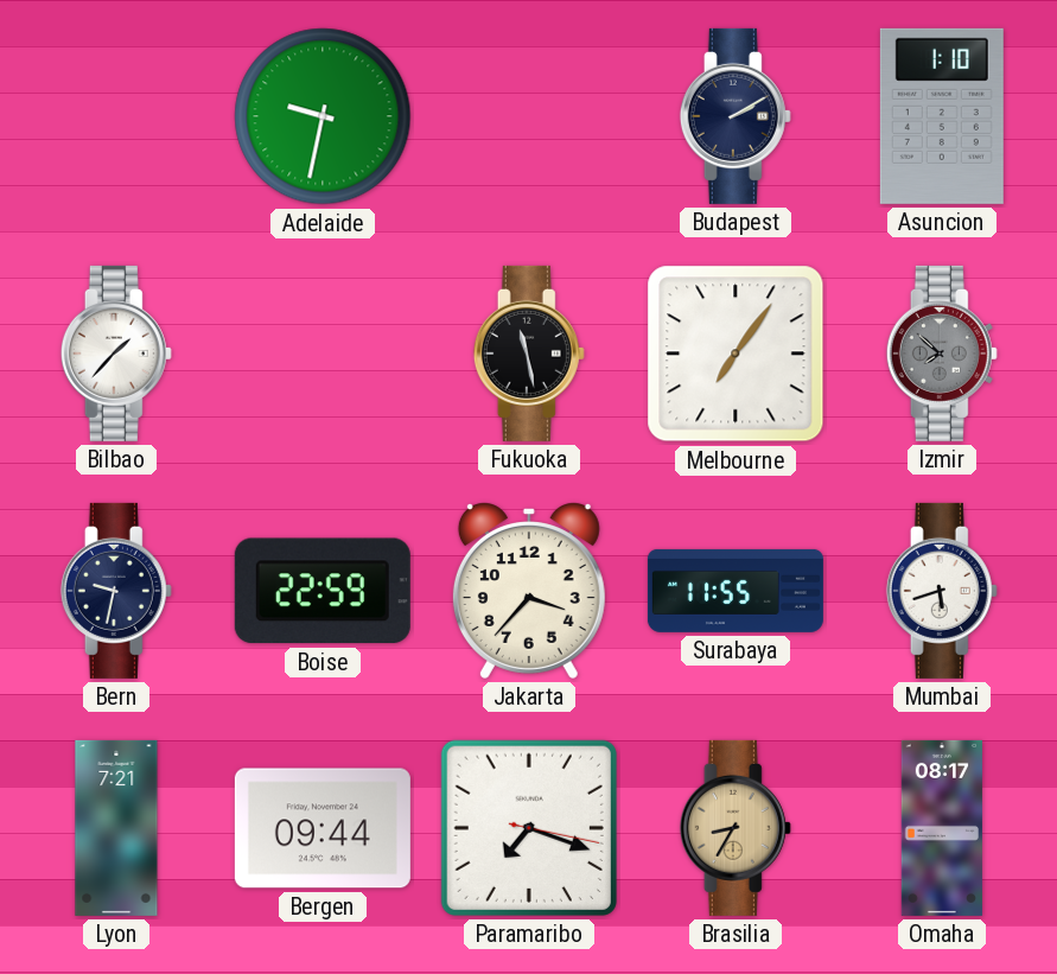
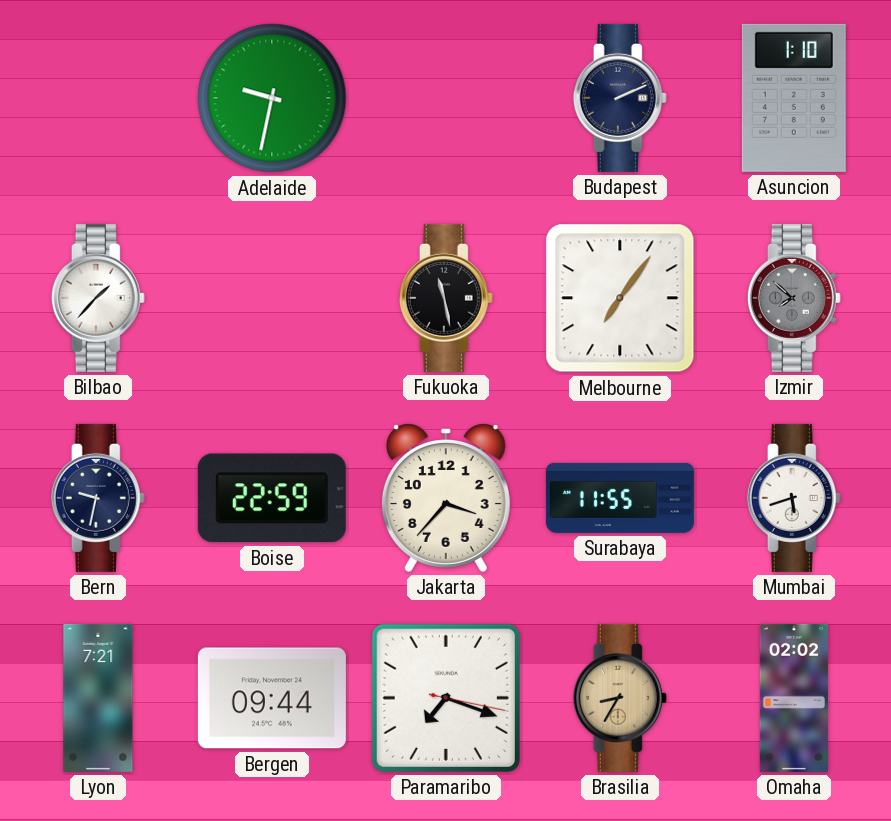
Budapest: 2:10 -> 2:11
Omaha: 08:17 -> 02:02
